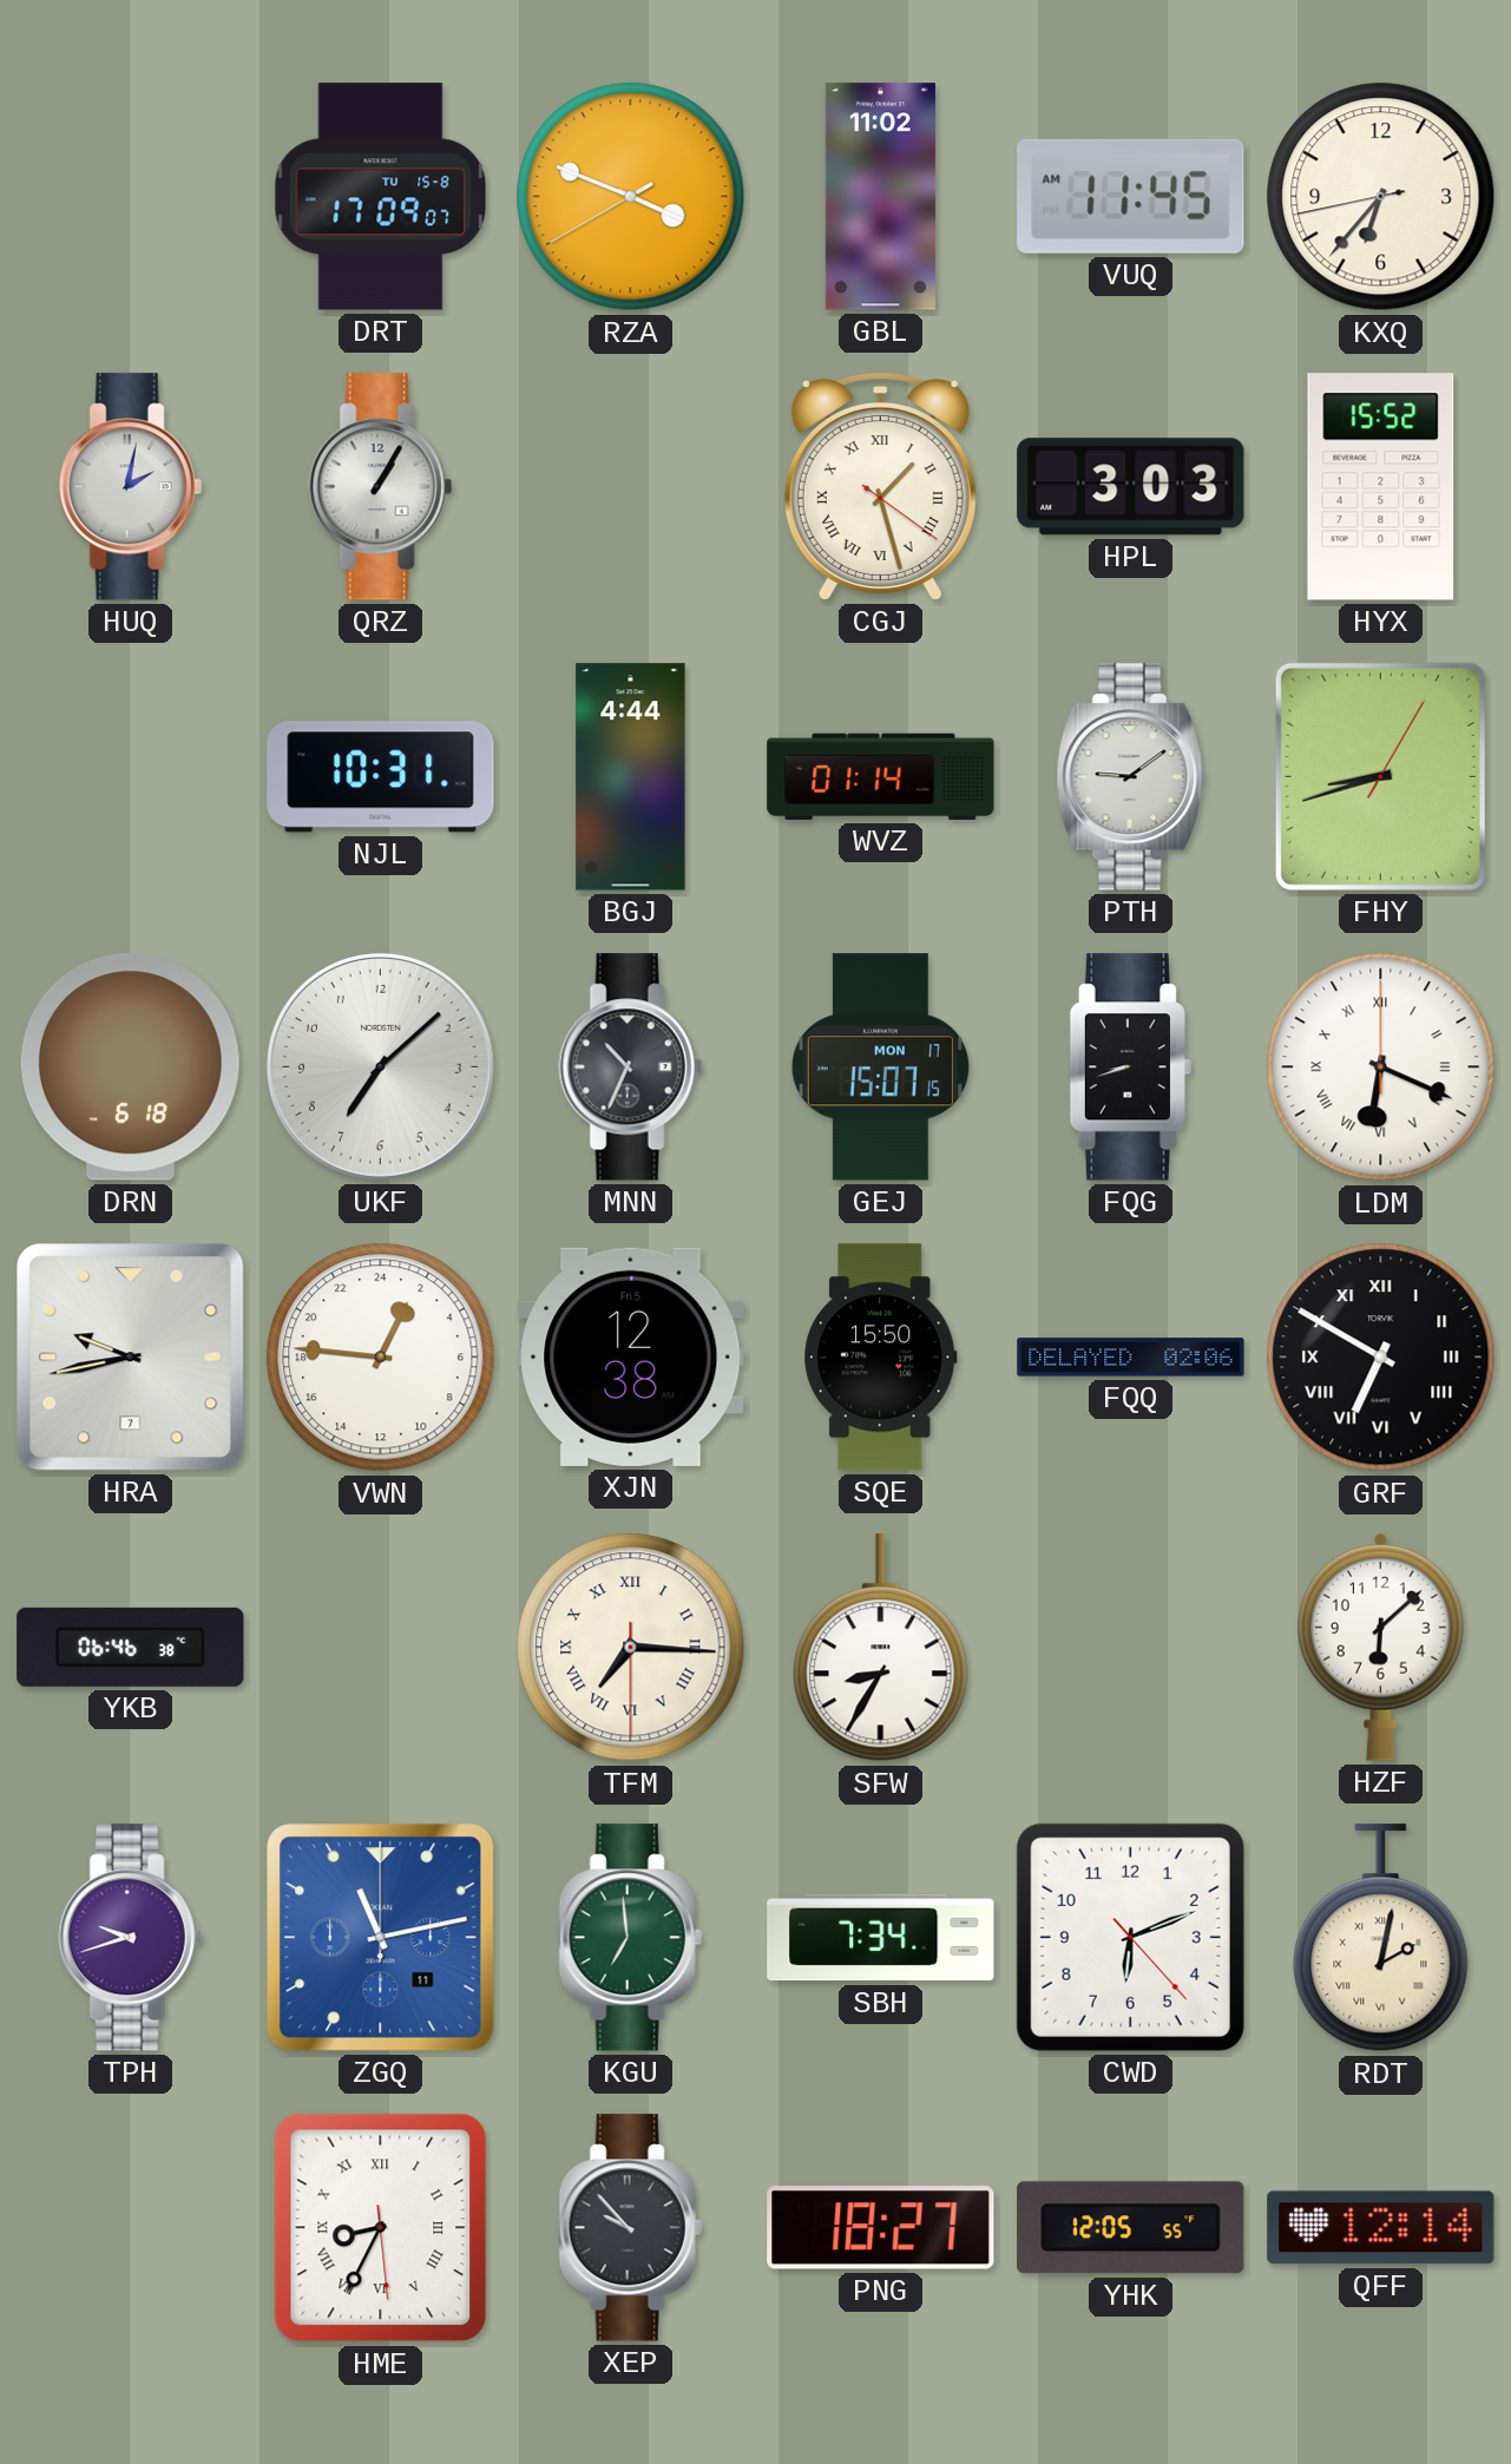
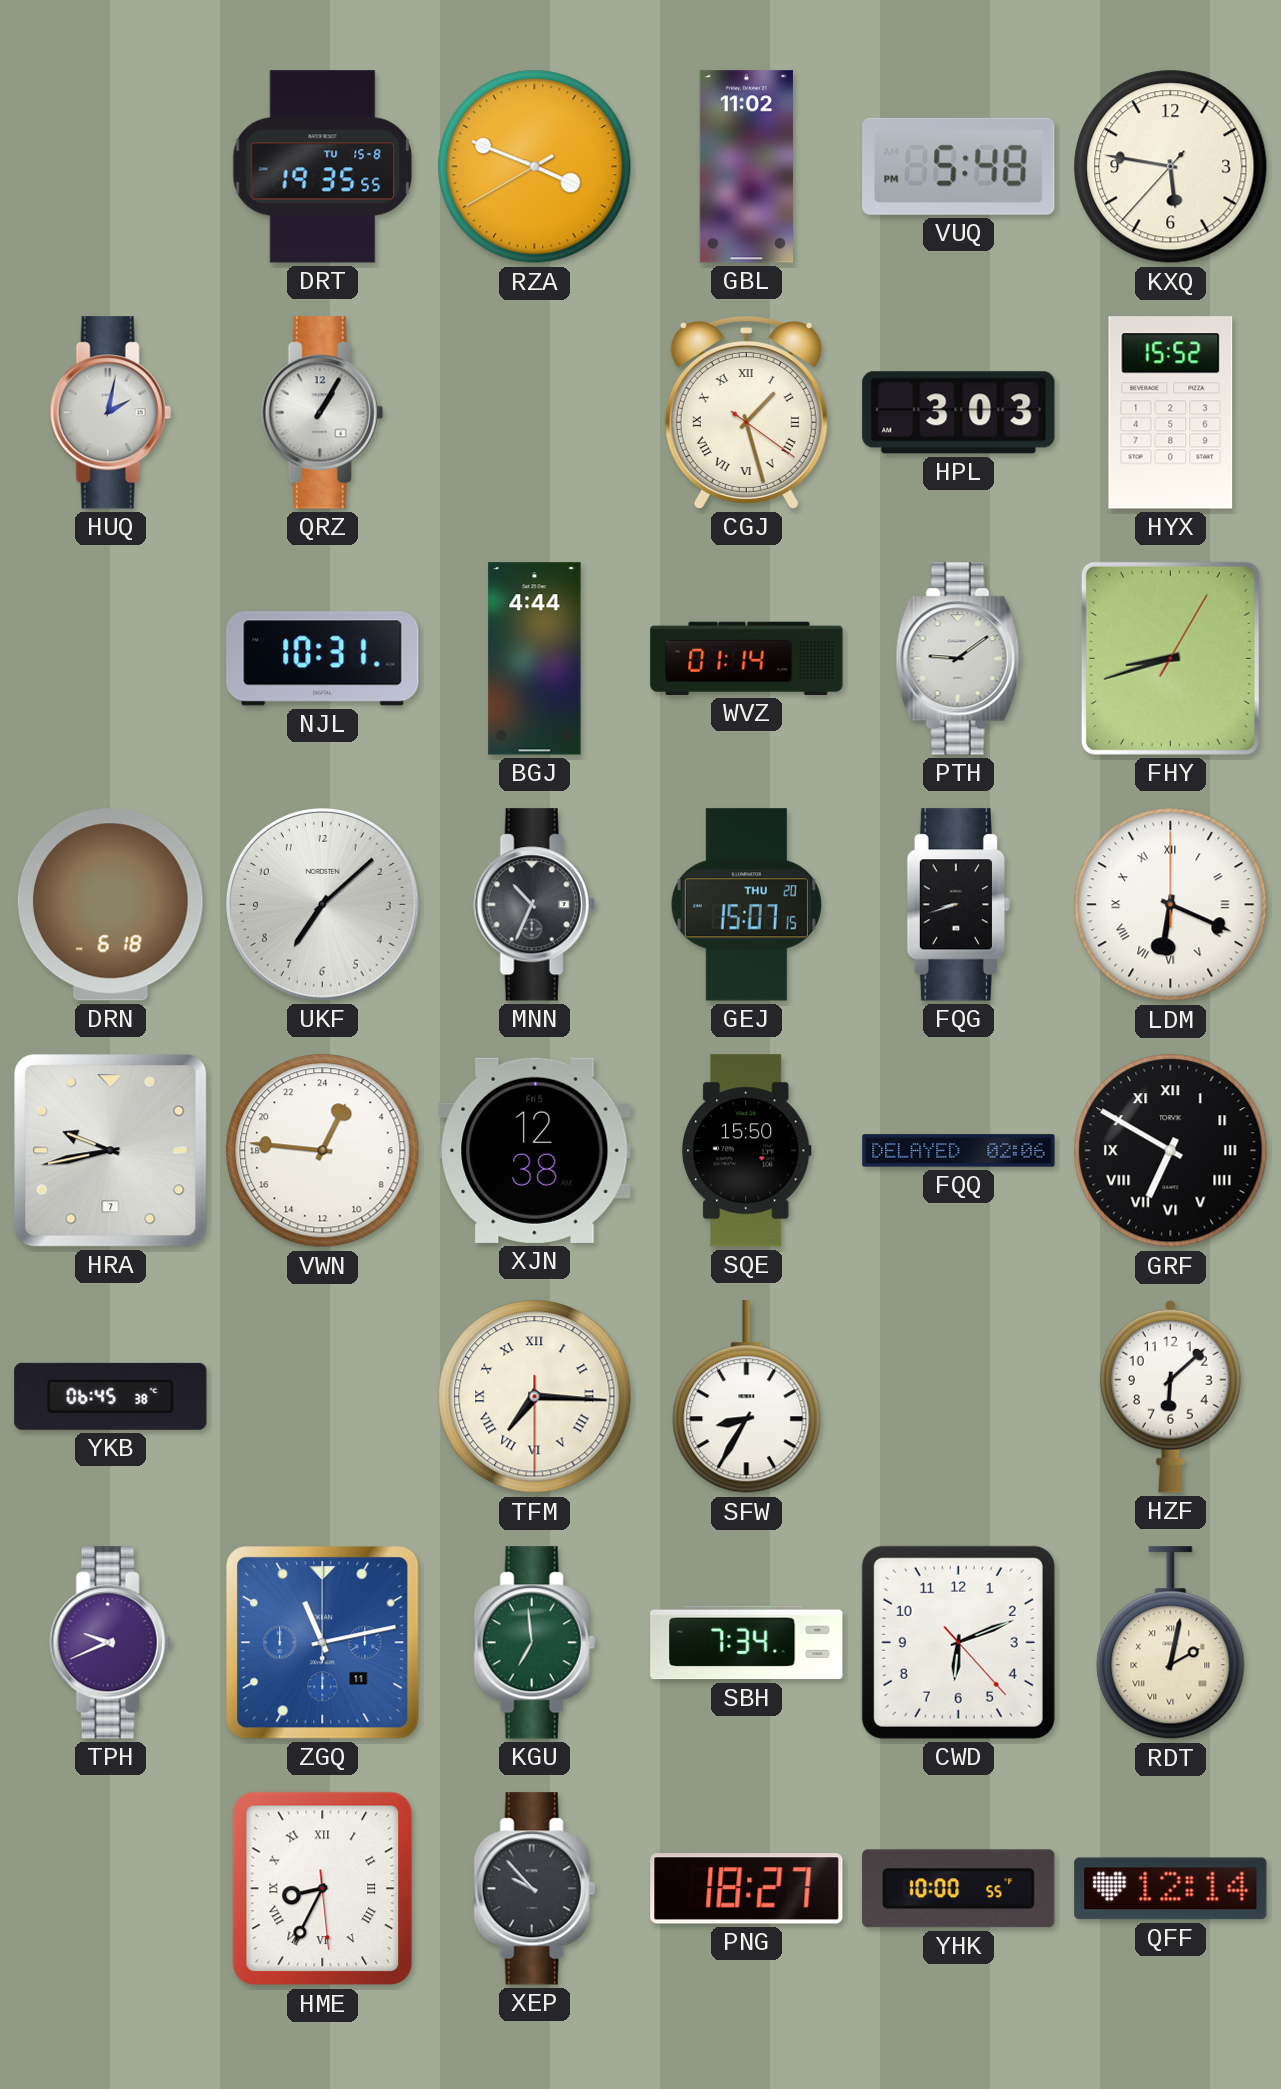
DRT: 17:09 -> 19:35
VUQ: 11:45 -> 5:48
KXQ: 6:36 -> 5:46
GEJ date: MON 17 -> THU 20
YKB: 06:46 -> 06:45
TPH: 9:42 -> 9:41
YHK: 12:05 -> 10:00
